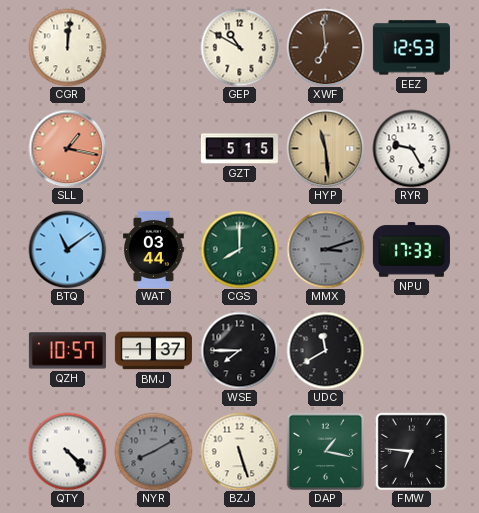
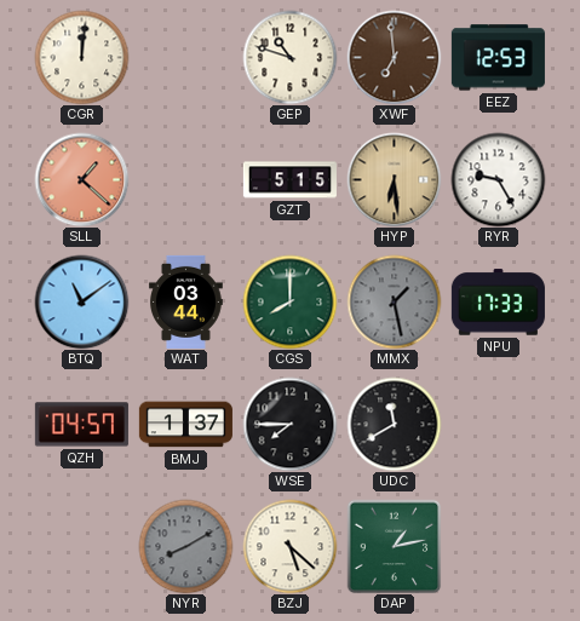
GEP: 10:50 -> 10:48
SLL: 1:17 -> 1:22
HYP: 11:29 -> 6:29
MMX: 3:12 -> 1:28
QZH: 10:57 -> 04:57
QTY: 4:23 -> none
BZJ: 5:27 -> 5:22
DAP: 1:17 -> 1:13
FMW: 6:46 -> none
